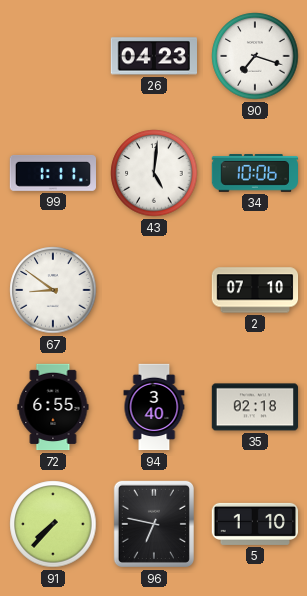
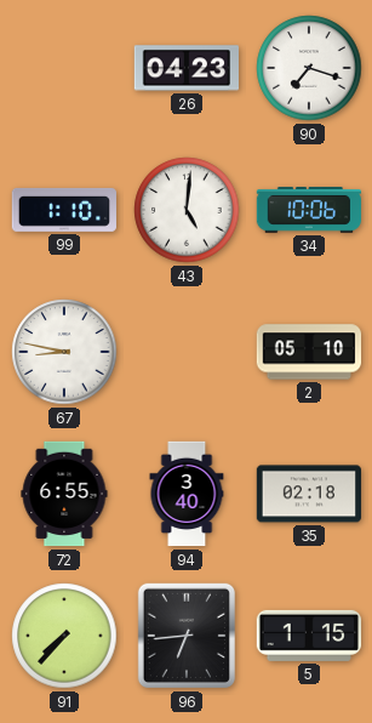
99: 1:11 -> 1:10
67: 8:51 -> 8:47
2: 07:10 -> 05:10
96: 6:47 -> 6:44
5: 1:10 -> 1:15
